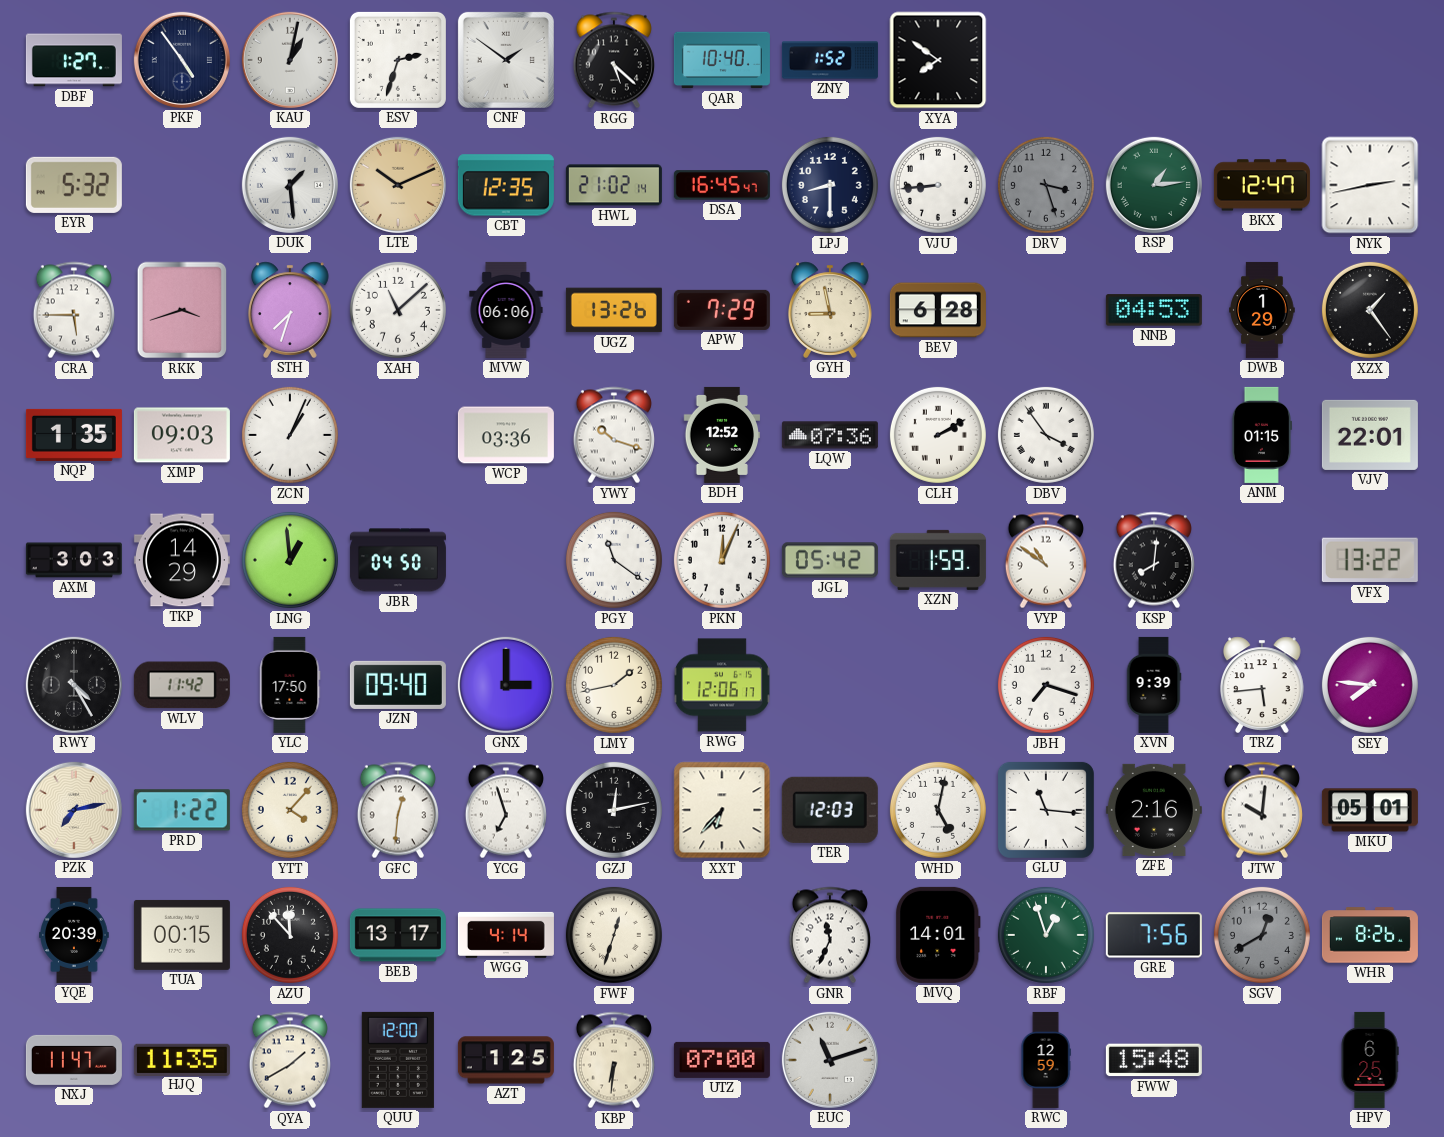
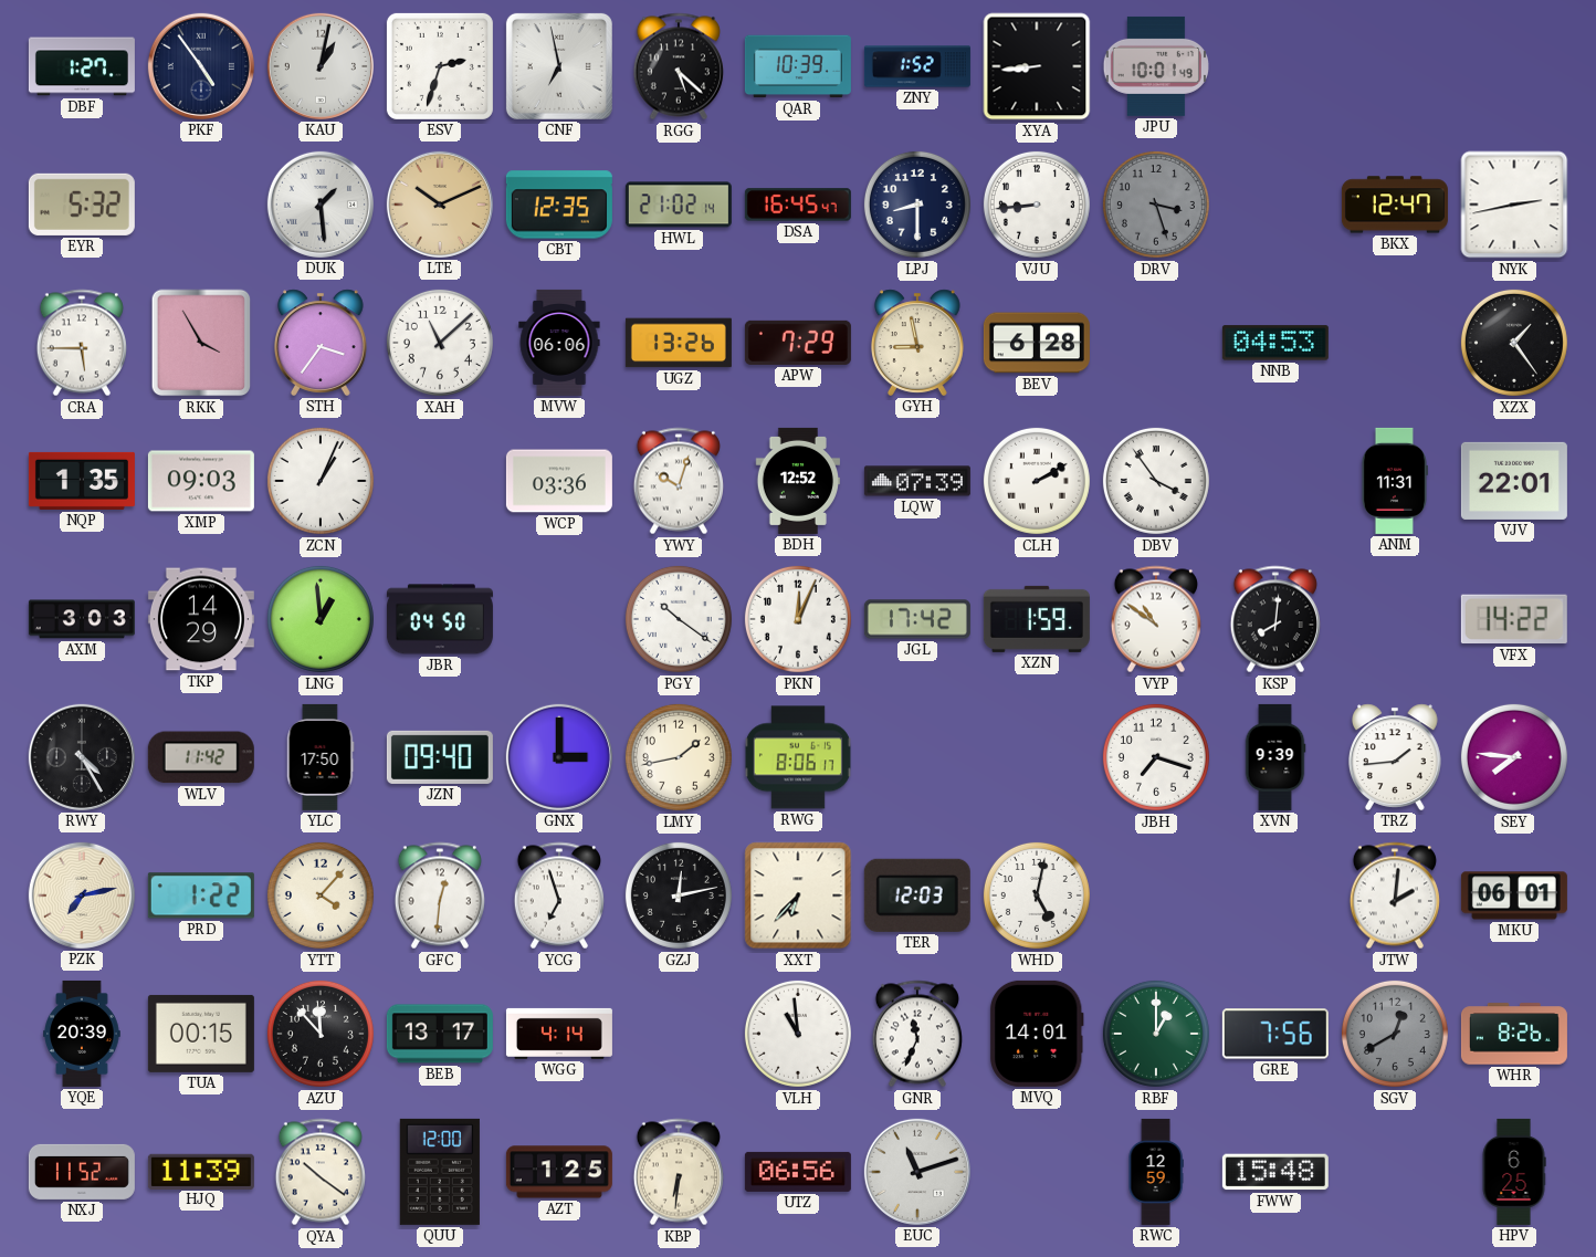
CNF: 1:51 -> 6:58
QAR: 10:40 -> 10:39
XYA: 7:51 -> 8:44
JPU: none -> 10:01
RSP: 1:14 -> none
RKK: 3:42 -> 3:55
STH: 7:33 -> 3:36
DWB: 1:29 -> none
YWY: 10:18 -> 10:03
LQW: 07:36 -> 07:39
ANM: 01:15 -> 11:31
PGY: 11:21 -> 10:21
JGL: 05:42 -> 17:42
VFX: 13:22 -> 14:22
RWG: 12:06 -> 8:06
TRZ: 5:44 -> 1:44
GLU: 11:16 -> none
ZFE: 2:16 -> none
JTW: 10:01 -> 2:01
MKU: 05:01 -> 06:01
FWF: 12:33 -> none
VLH: none -> 10:59
RBF: 12:57 -> 1:00
NXJ: 11:47 -> 11:52
HJQ: 11:35 -> 11:39
QYA: 1:40 -> 10:21
UTZ: 07:00 -> 06:56
